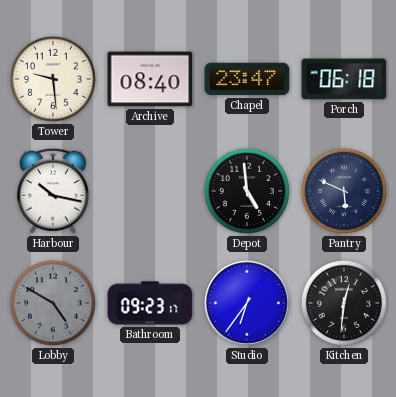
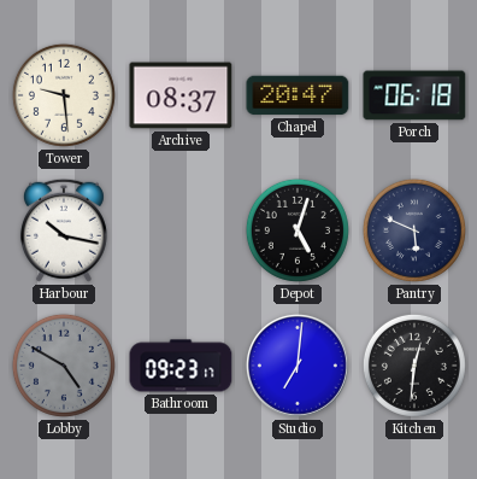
Archive: 08:40 -> 08:37
Chapel: 23:47 -> 20:47
Depot: 4:59 -> 5:03
Studio: 6:36 -> 7:01
